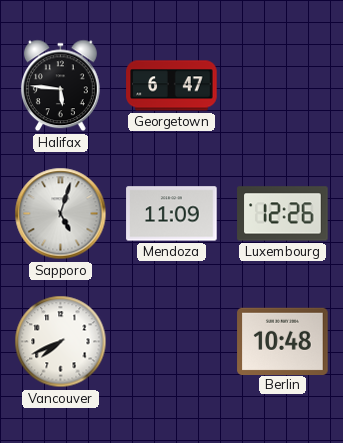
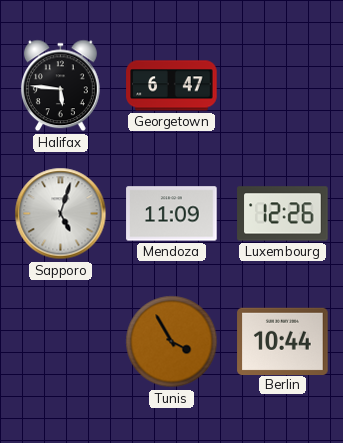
Vancouver: 7:41 -> none
Tunis: none -> 3:55
Berlin: 10:48 -> 10:44
